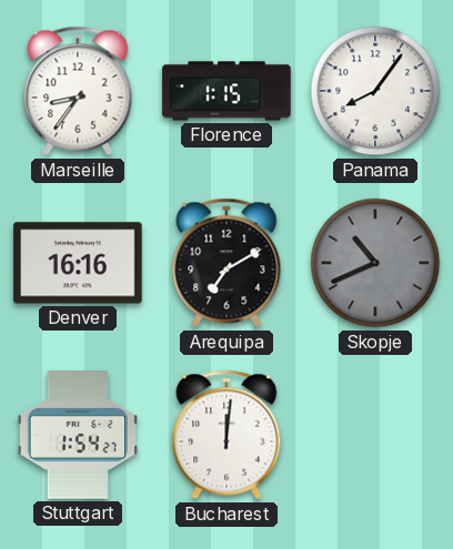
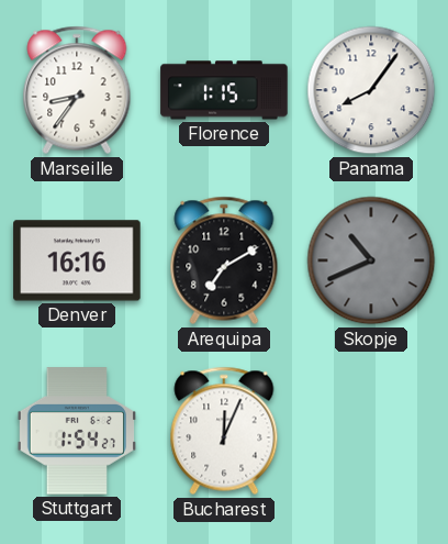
Bucharest: 12:01 -> 12:04
